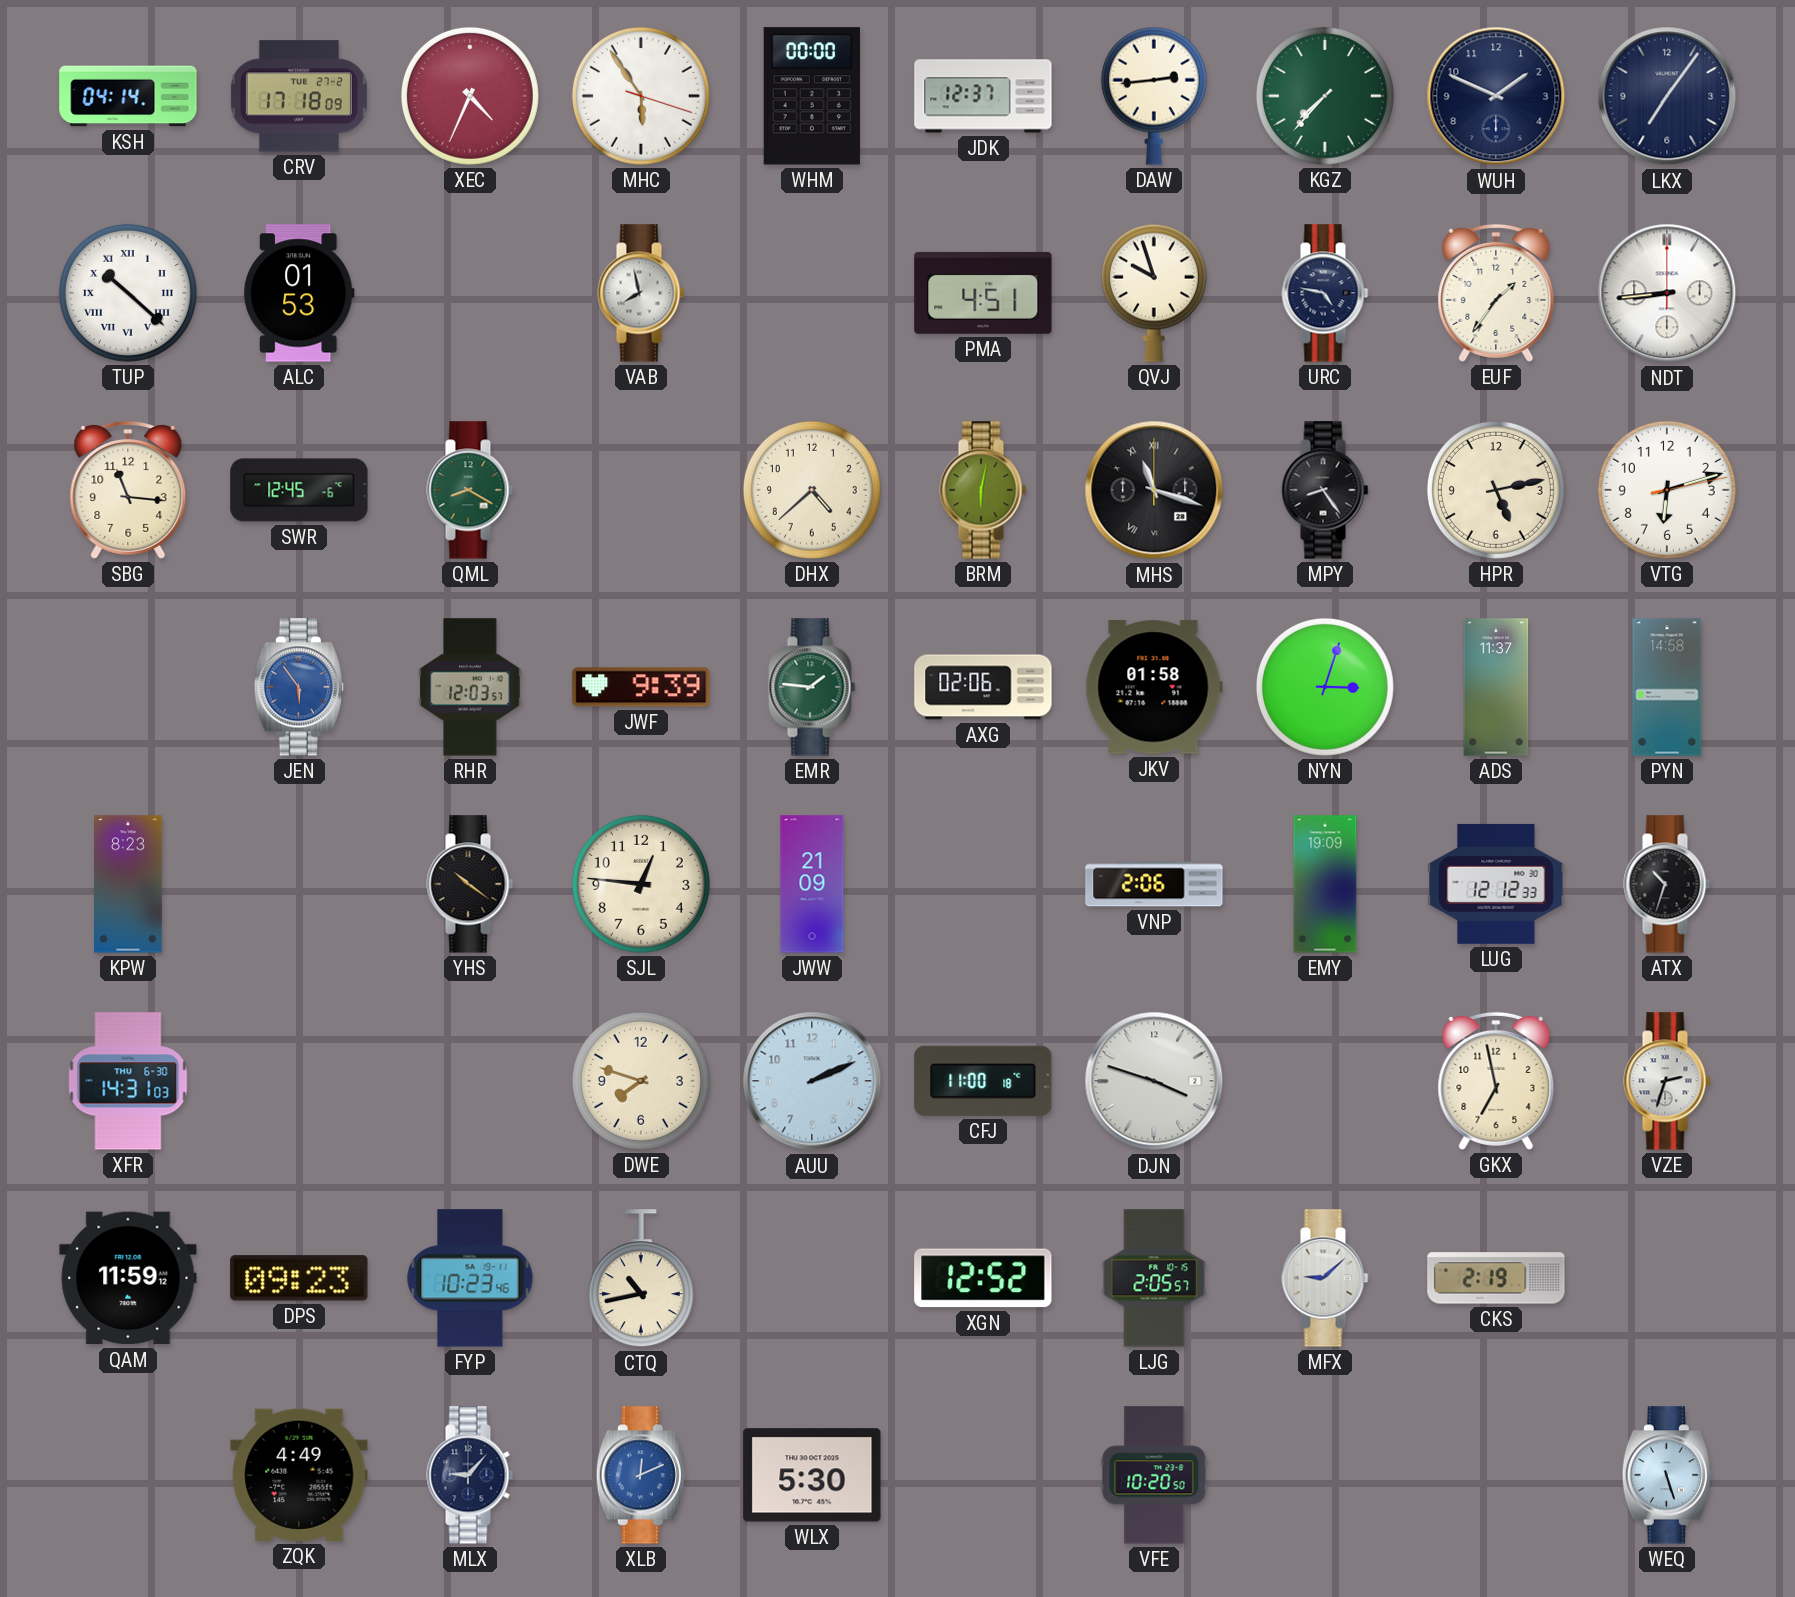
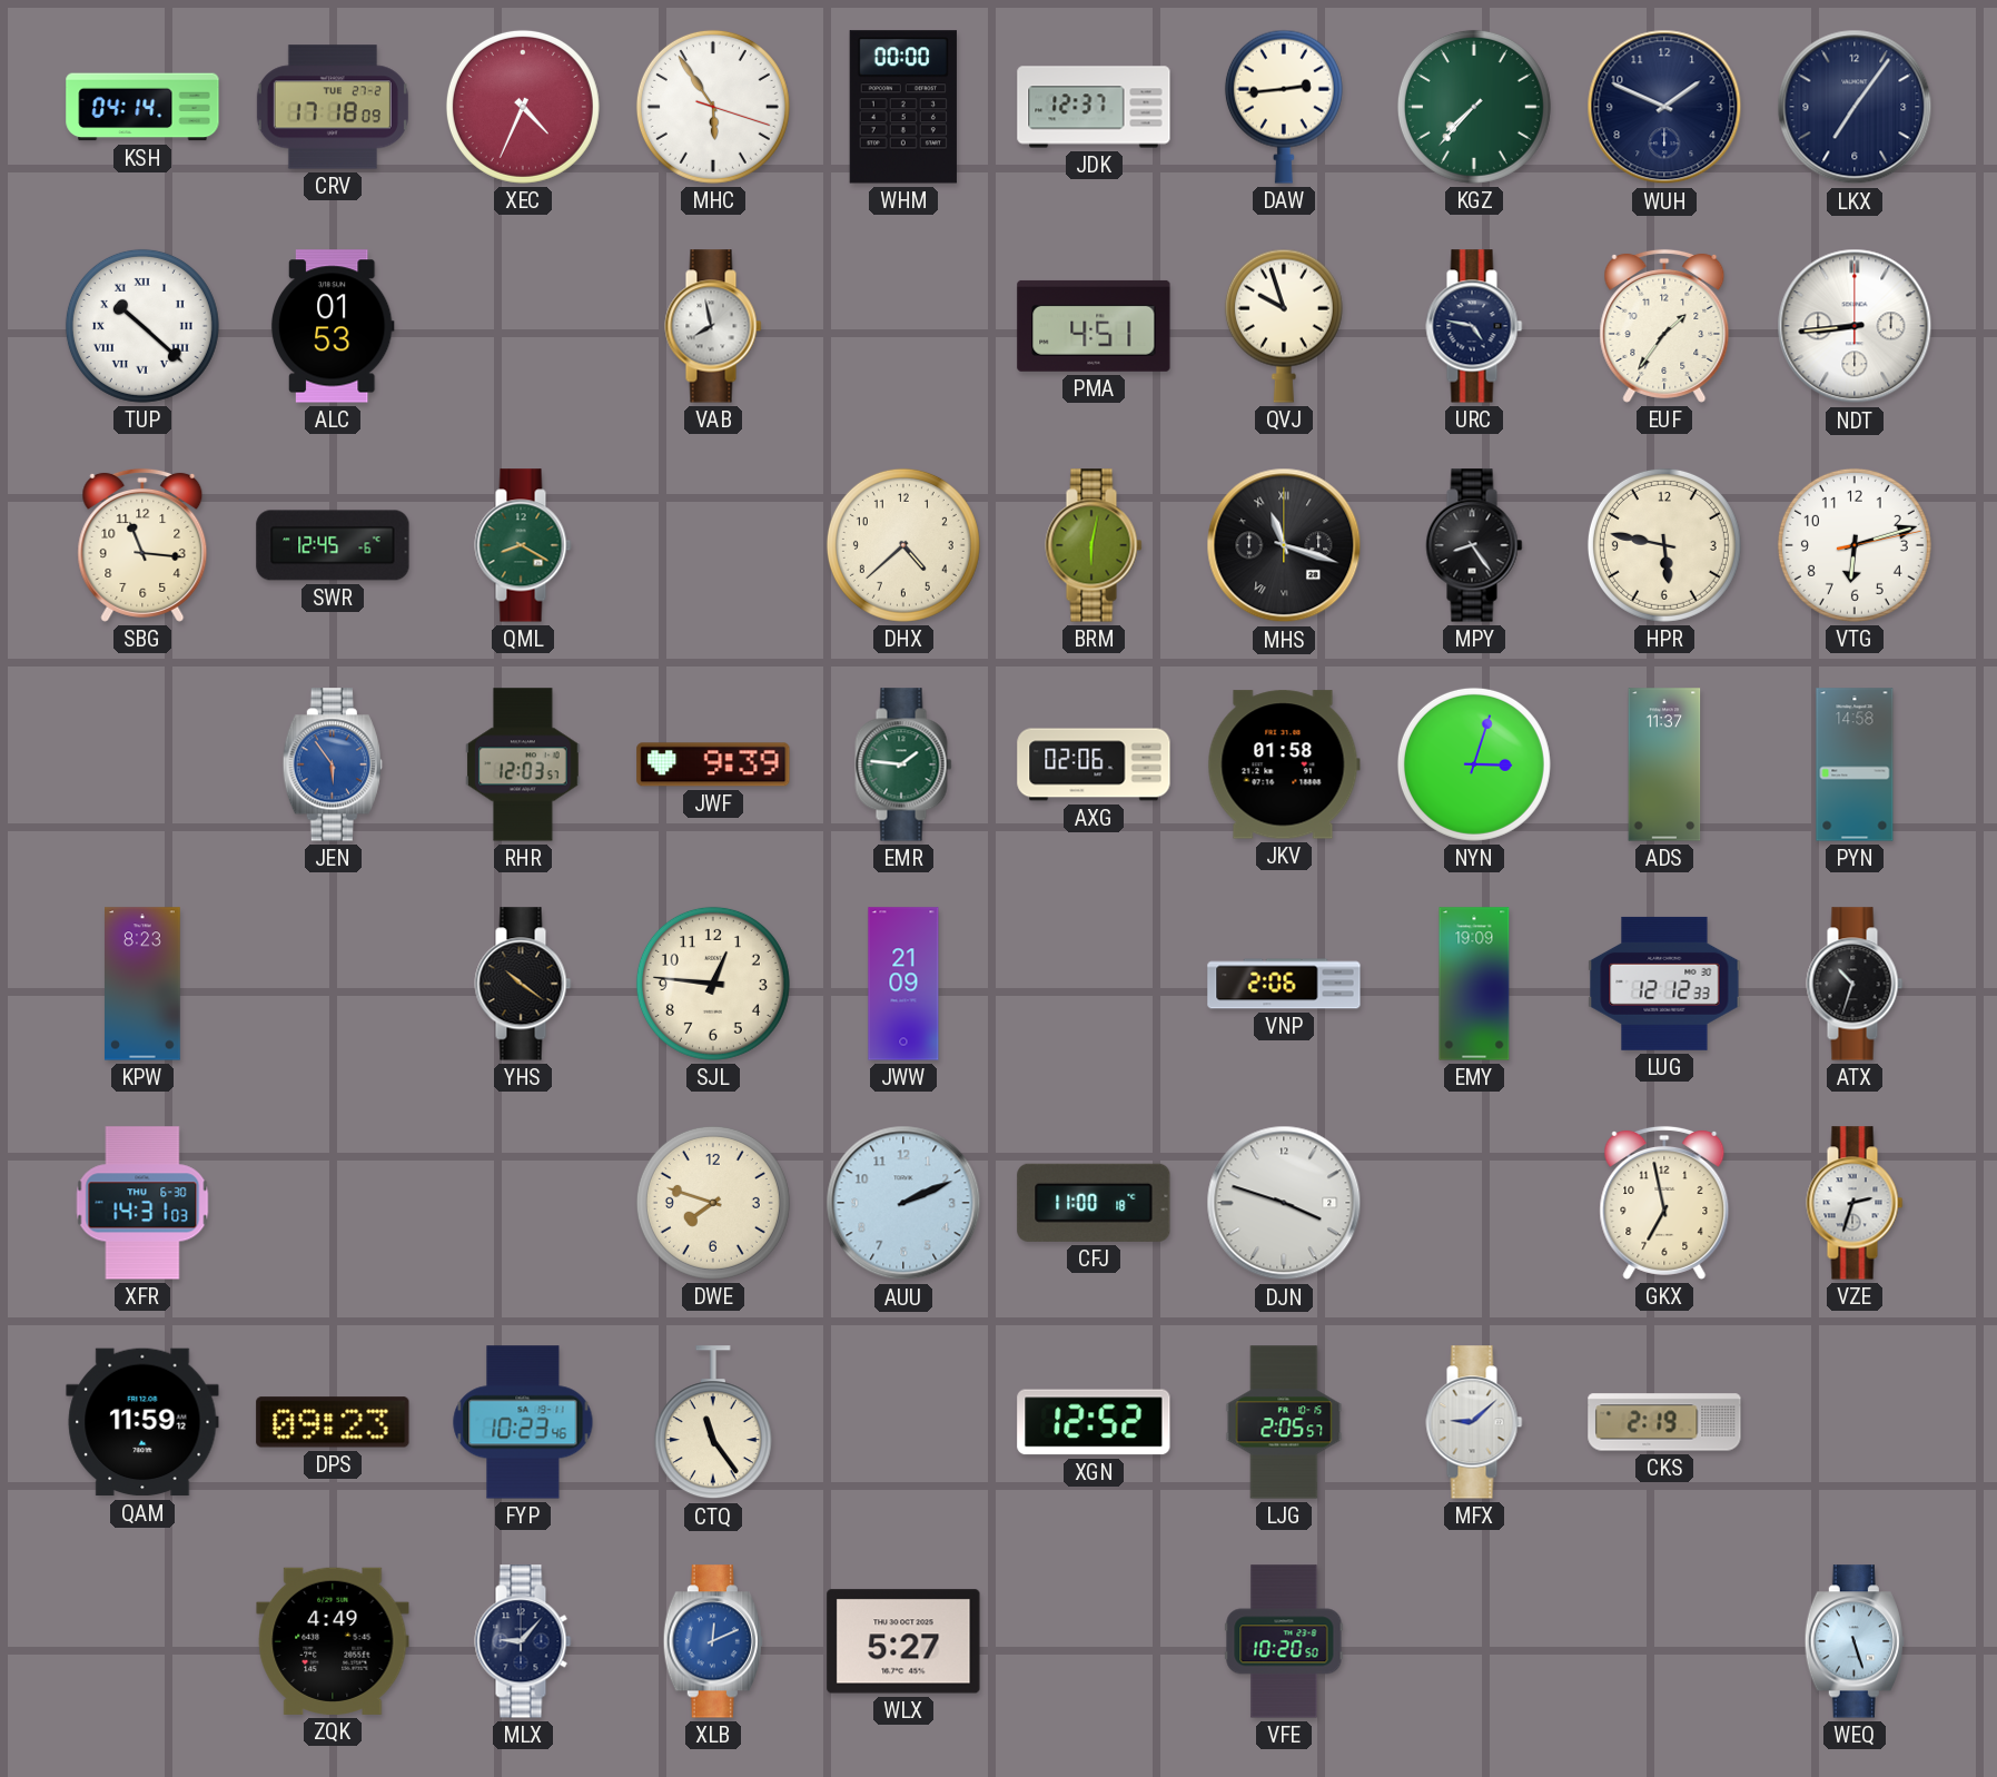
HPR: 5:13 -> 5:47
CTQ: 10:43 -> 11:24
WLX: 5:30 -> 5:27
